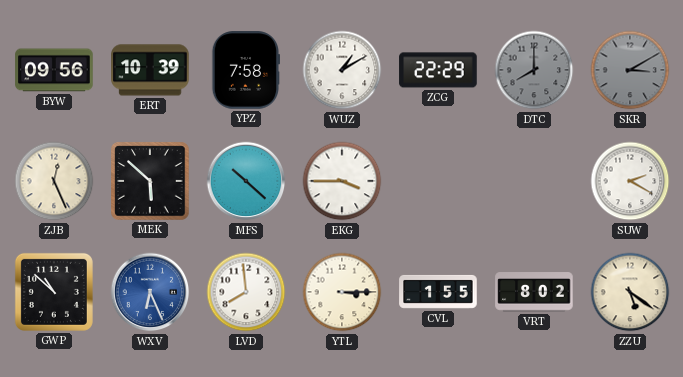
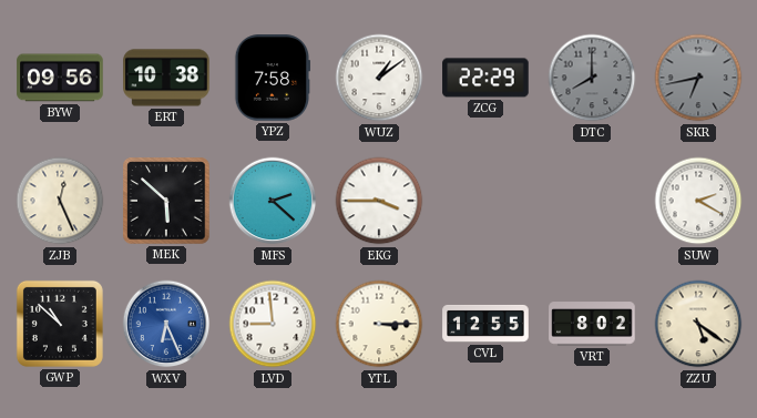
ERT: 10:39 -> 10:38
WUZ: 1:10 -> 1:09
SKR: 3:10 -> 6:43
MFS: 10:22 -> 2:22
LVD: 7:59 -> 8:59
CVL: 1:55 -> 12:55
